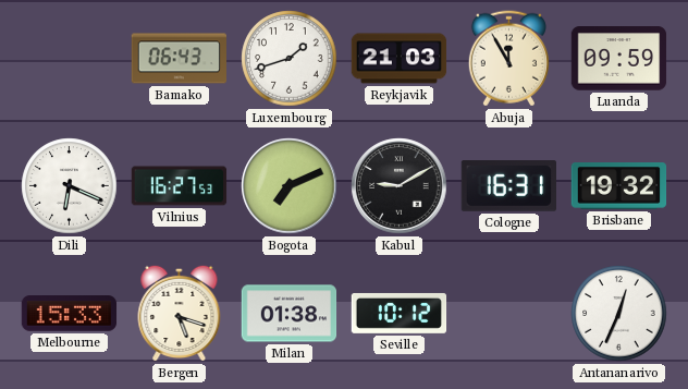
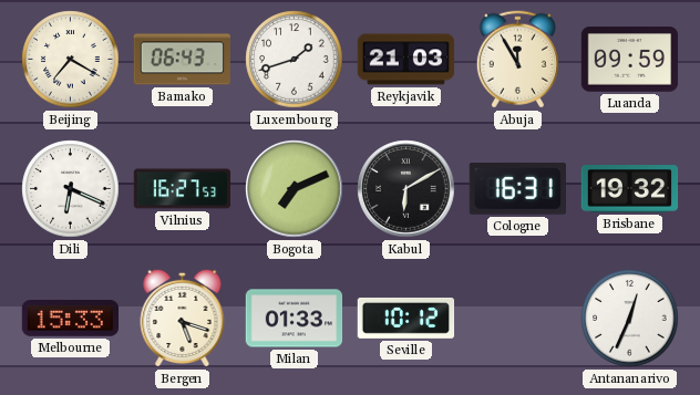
Beijing: none -> 7:20
Kabul: 9:10 -> 6:10
Milan: 01:38 -> 01:33
